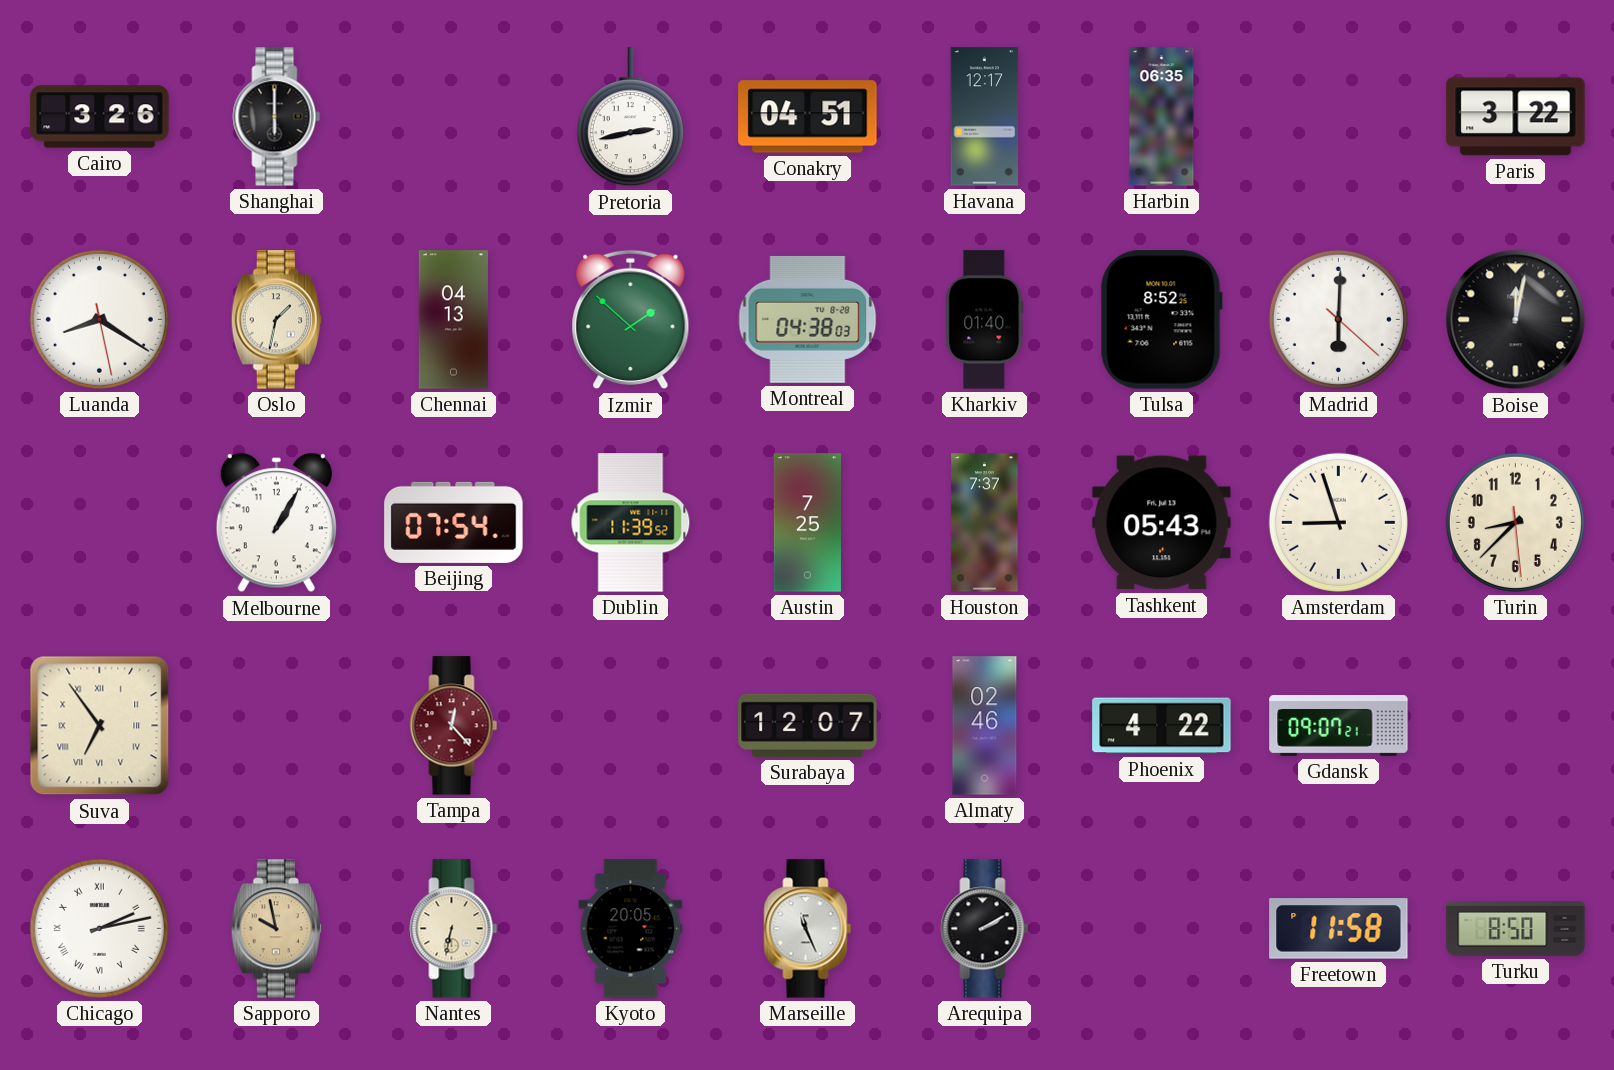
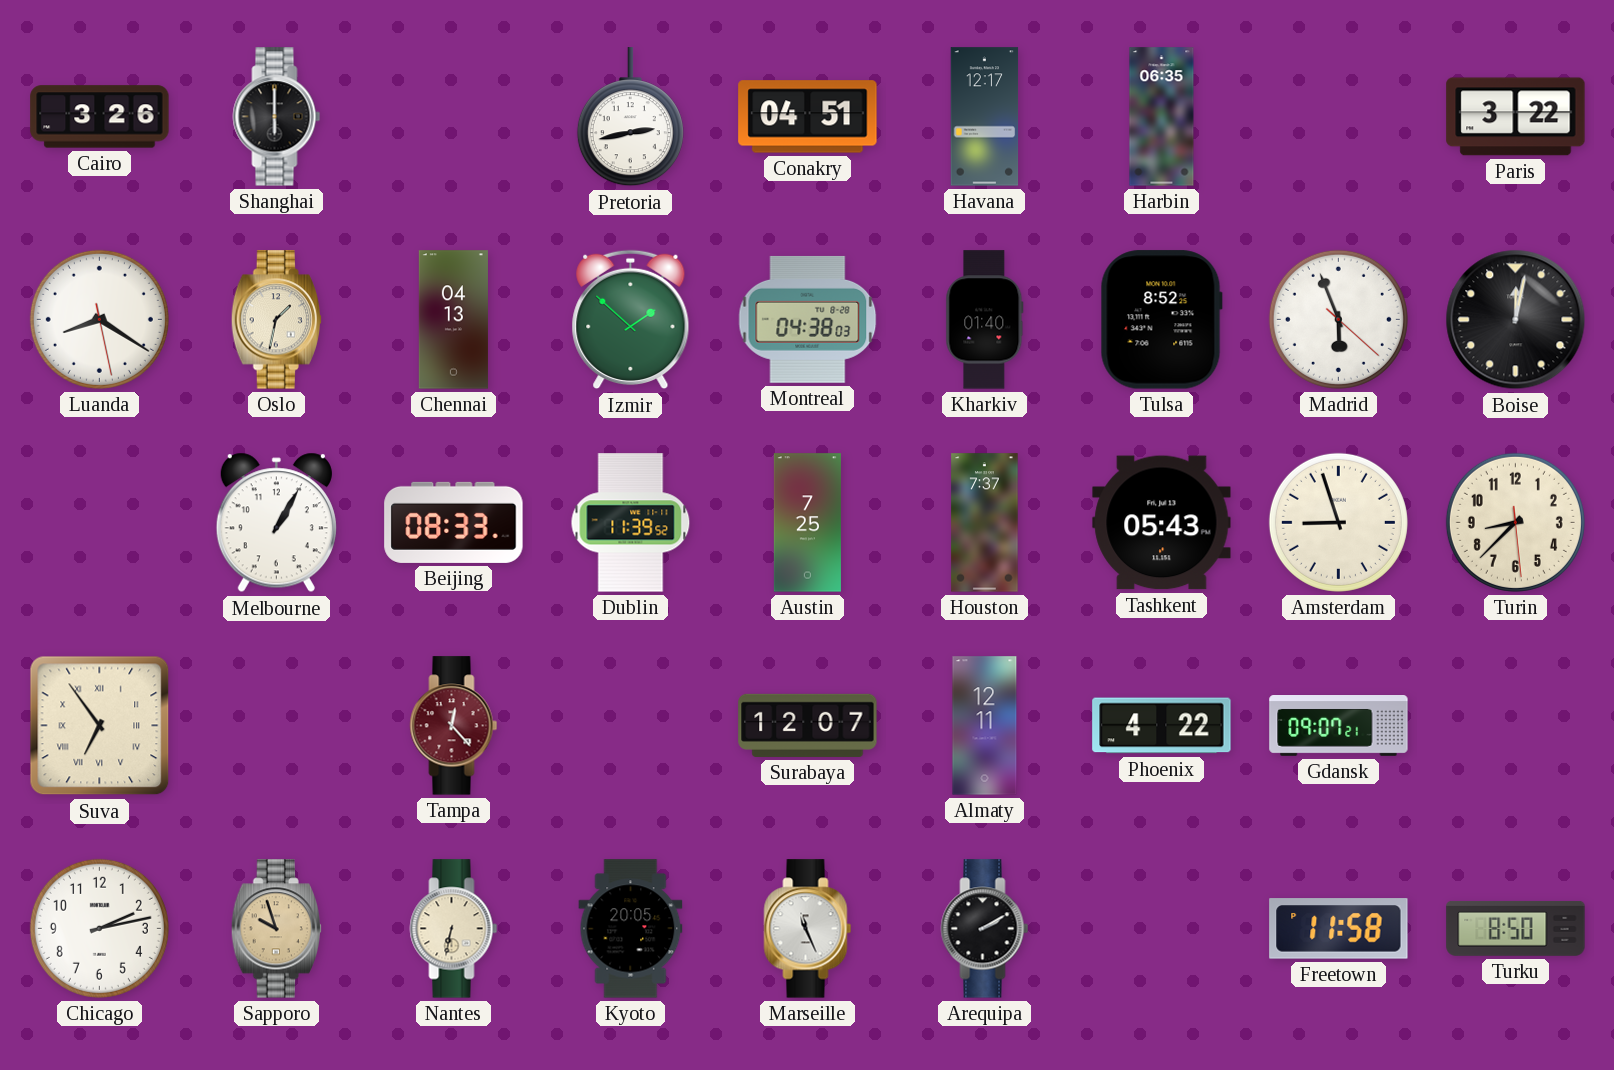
Madrid: 6:00 -> 5:56
Beijing: 07:54 -> 08:33
Almaty: 02:46 -> 12:11
Chicago numerals: Roman -> Arabic
Sapporo: 9:58 -> 9:57
